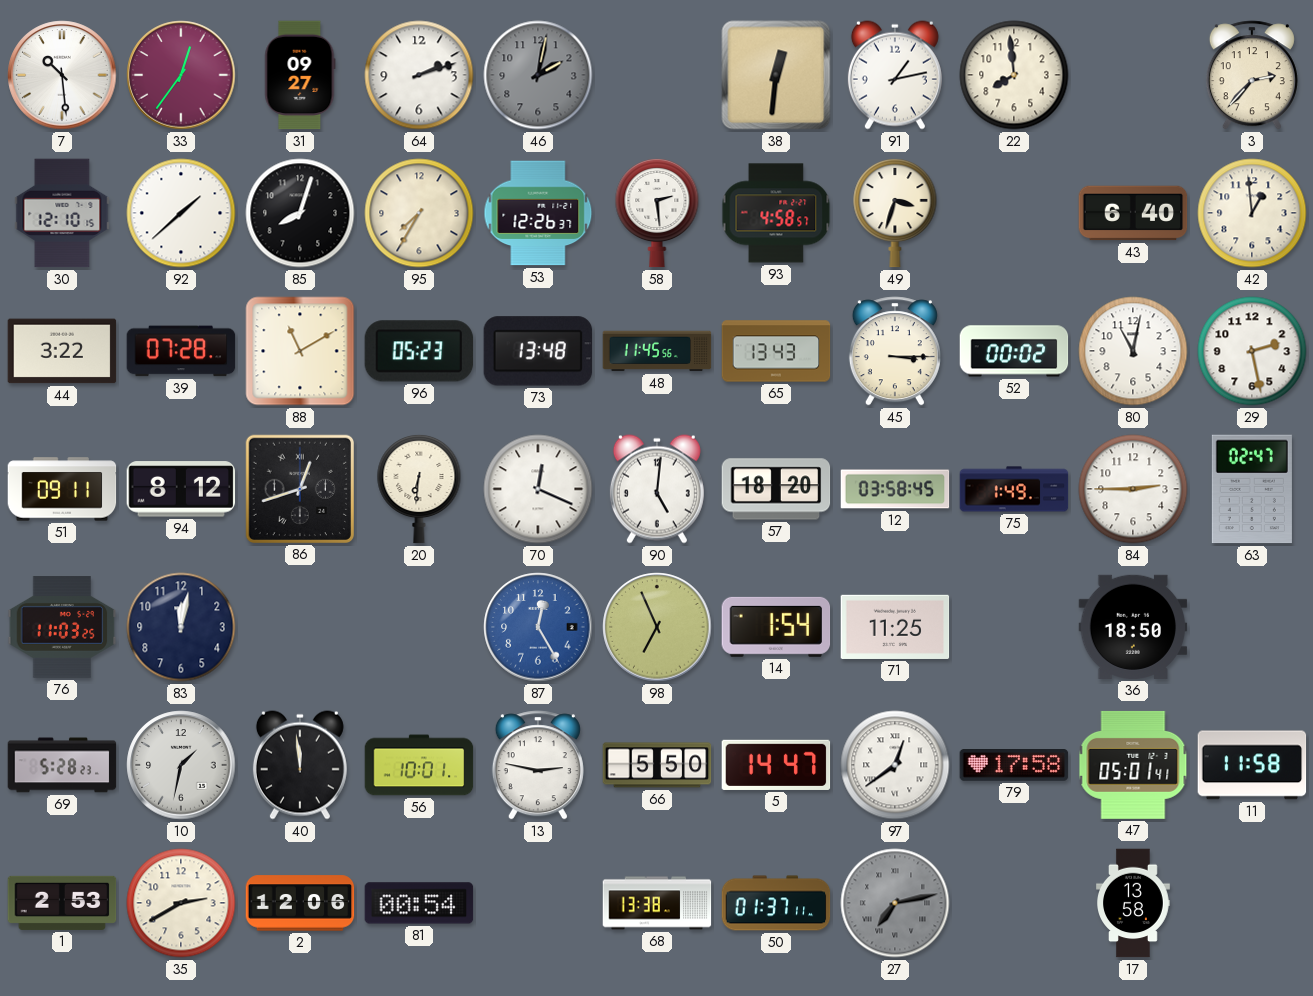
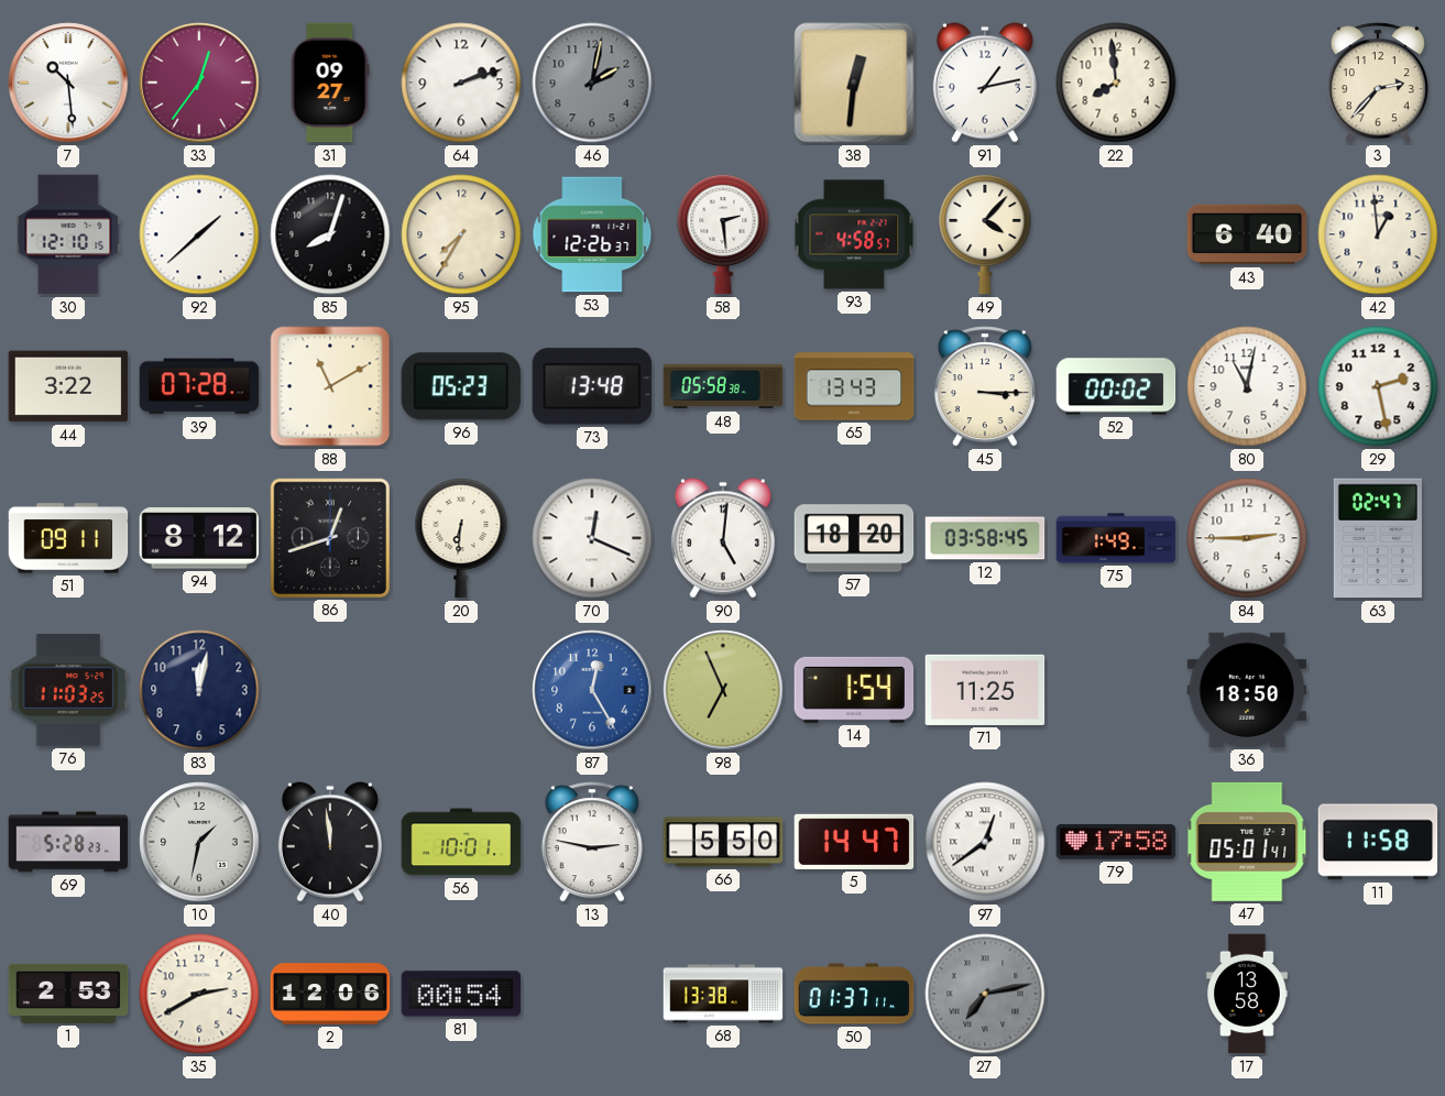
49: 3:33 -> 4:07
48: 11:45 -> 05:58
